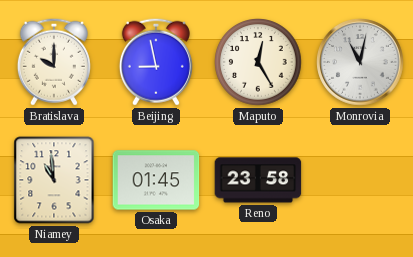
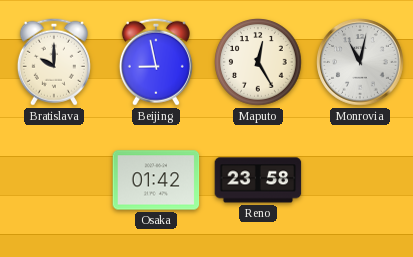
Niamey: 10:59 -> none
Osaka: 01:45 -> 01:42
